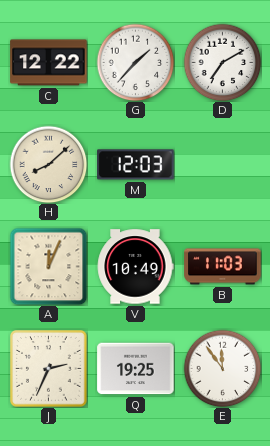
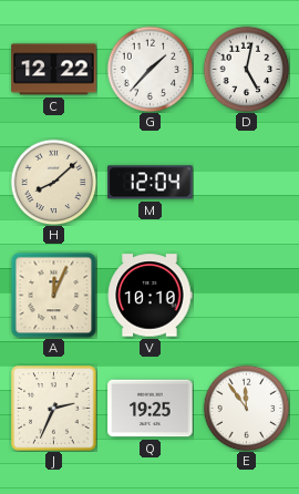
D: 7:10 -> 5:02
M: 12:03 -> 12:04
V: 10:49 -> 10:10
B: 11:03 -> none
